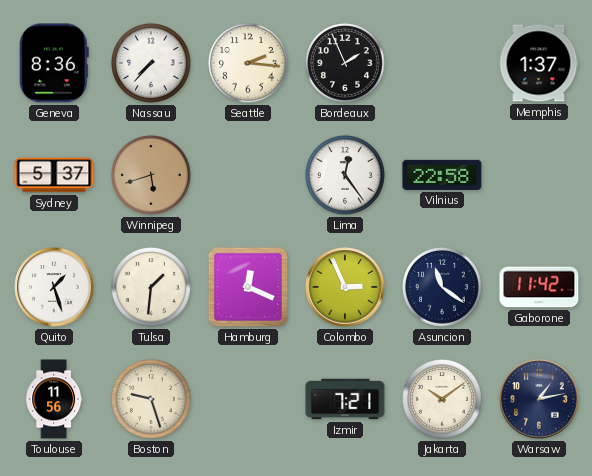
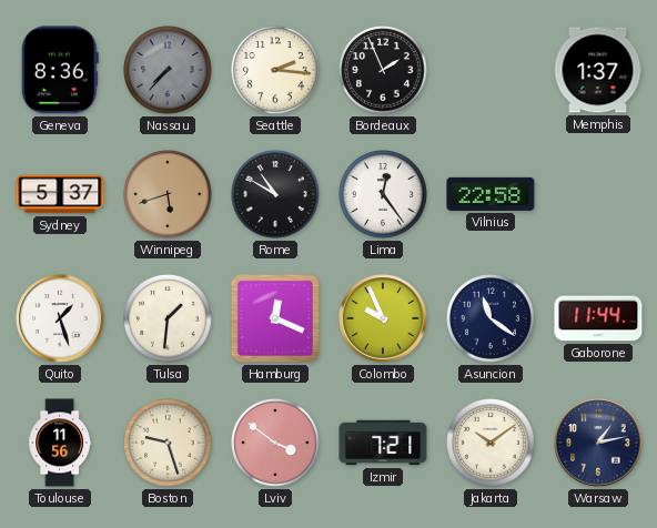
Nassau dial: white -> grey
Rome: none -> 10:50
Colombo: 2:56 -> 9:56
Gaborone: 11:42 -> 11:44
Lviv: none -> 3:51
